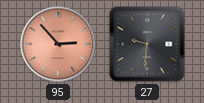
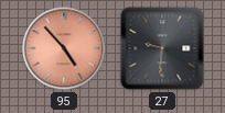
95: 2:53 -> 4:53
